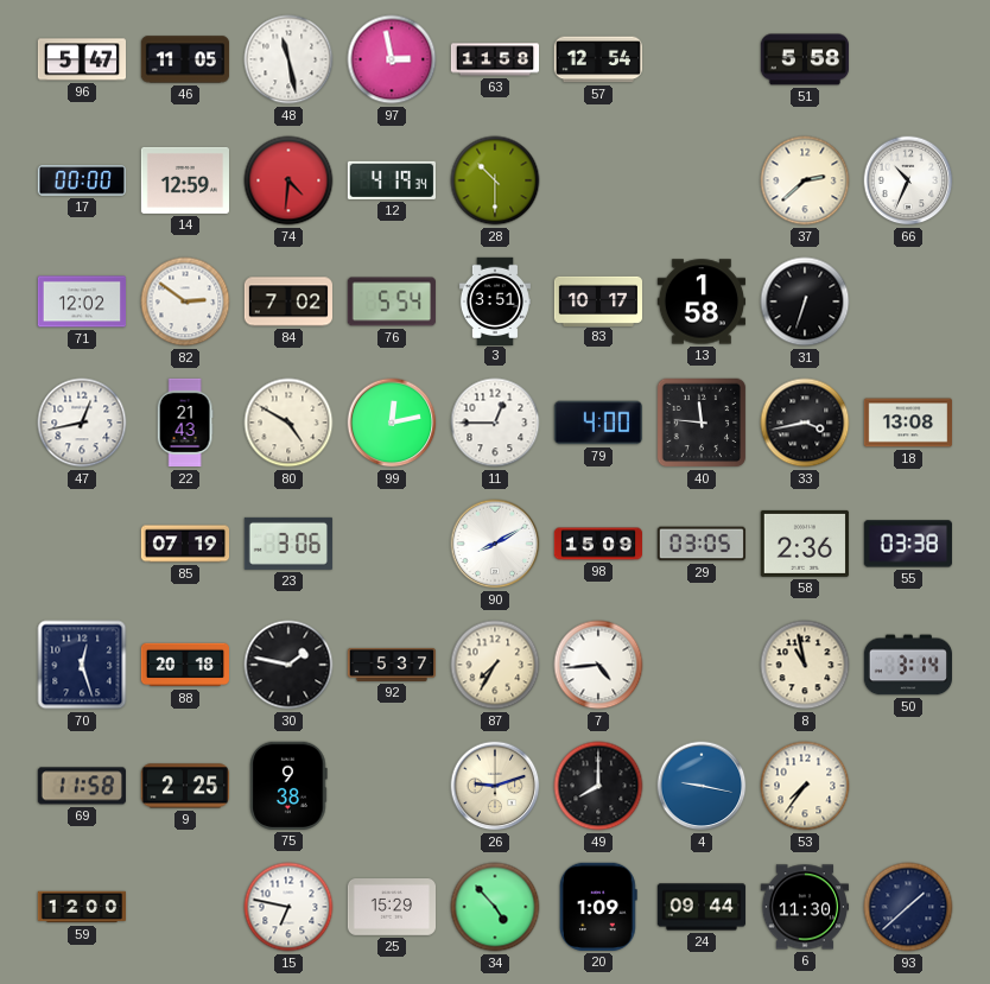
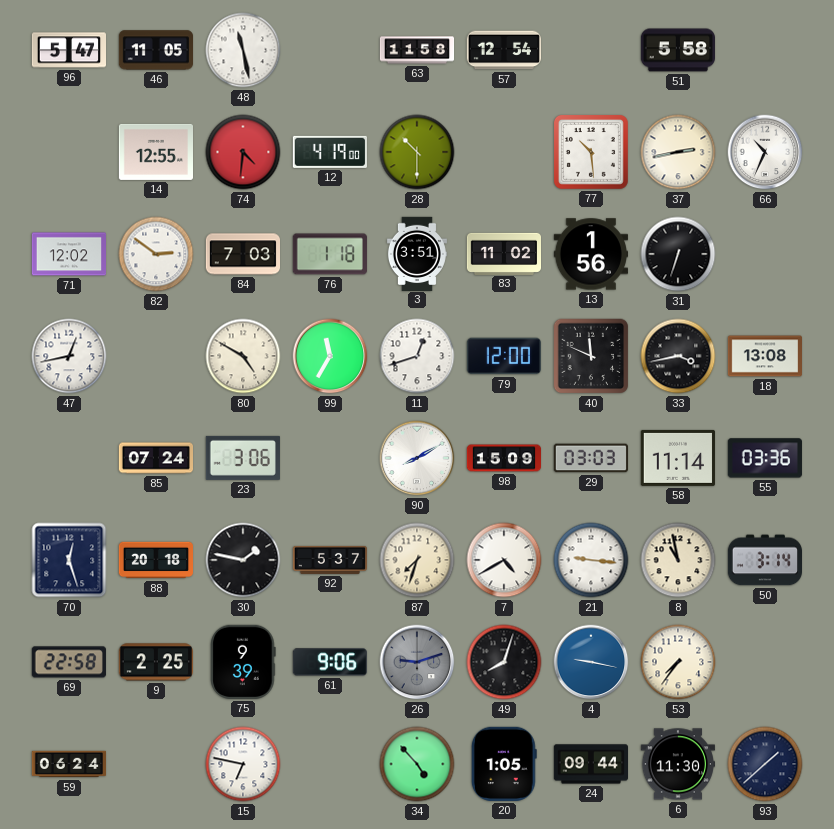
97: 2:58 -> none
17: 00:00 -> none
14: 12:59 -> 12:55
12: 4:19:34 -> 4:19:00
77: none -> 10:29
37: 2:38 -> 2:43
84: 7:02 -> 7:03
76: 5:54 -> 1:18
83: 10:17 -> 11:02
13: 1:58 -> 1:56
22: 21:43 -> none
99: 12:13 -> 11:35
11: 12:45 -> 12:42
79: 4:00 -> 12:00
40: 11:46 -> 11:49
85: 07:19 -> 07:24
29: 03:05 -> 03:03
58: 2:36 -> 11:14
55: 03:38 -> 03:36
87: 7:35 -> 7:33
7: 4:44 -> 4:40
21: none -> 9:16
69: 11:58 -> 22:58
75: 9:38 -> 9:39
61: none -> 9:06
26 dial: cream -> grey
49: 8:00 -> 8:03
59: 12:00 -> 06:24
25: 15:29 -> none
20: 1:09 -> 1:05
